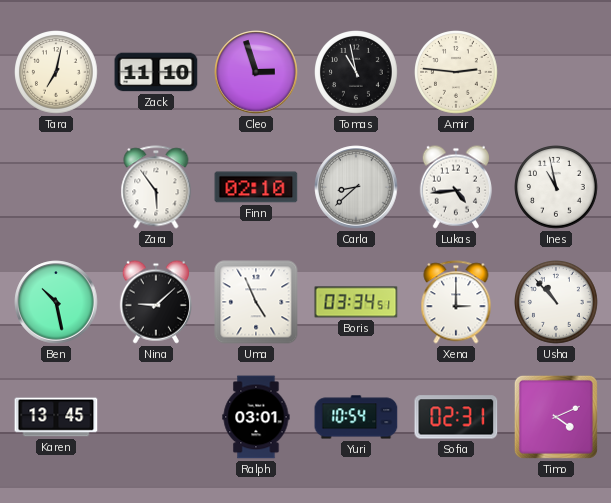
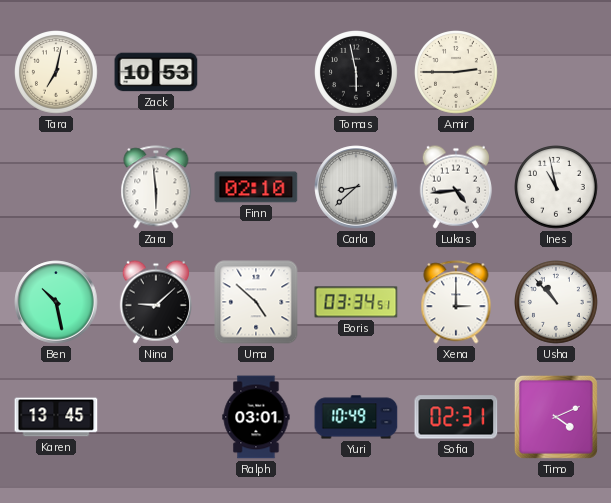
Zack: 11:10 -> 10:53
Cleo: 2:57 -> none
Tomas: 10:58 -> 5:58
Amir: 2:46 -> 2:45
Zara: 5:54 -> 5:59
Uma: 4:56 -> 4:52
Yuri: 10:54 -> 10:49
